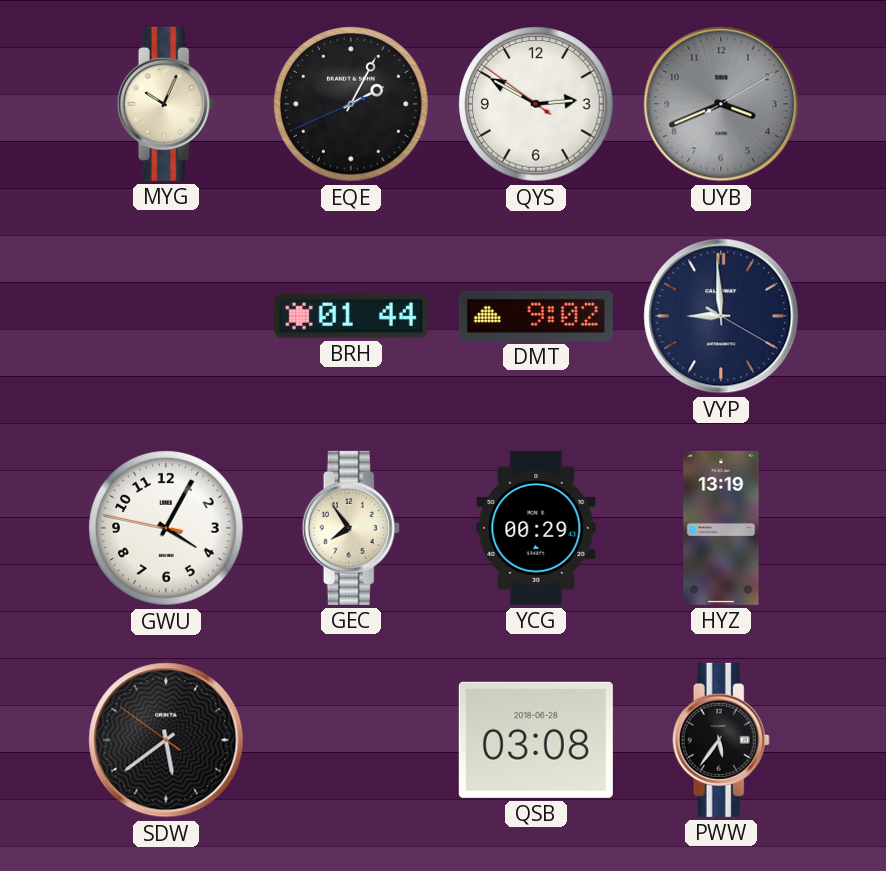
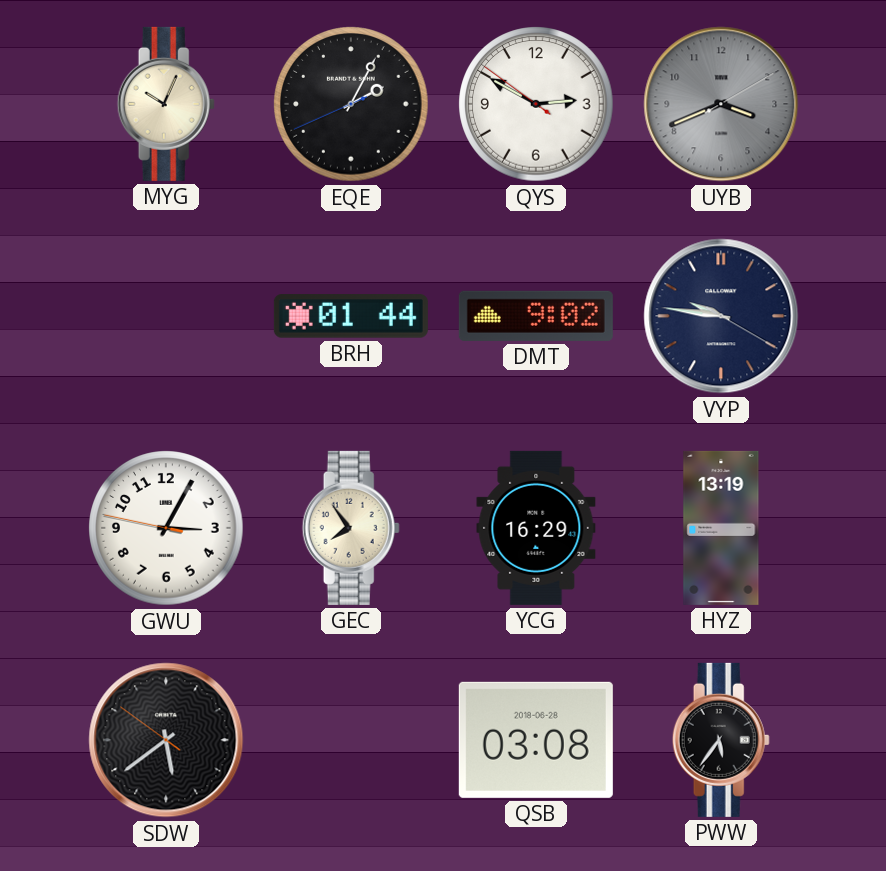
VYP: 8:59 -> 9:46
GWU: 4:04 -> 3:04
YCG: 00:29 -> 16:29
